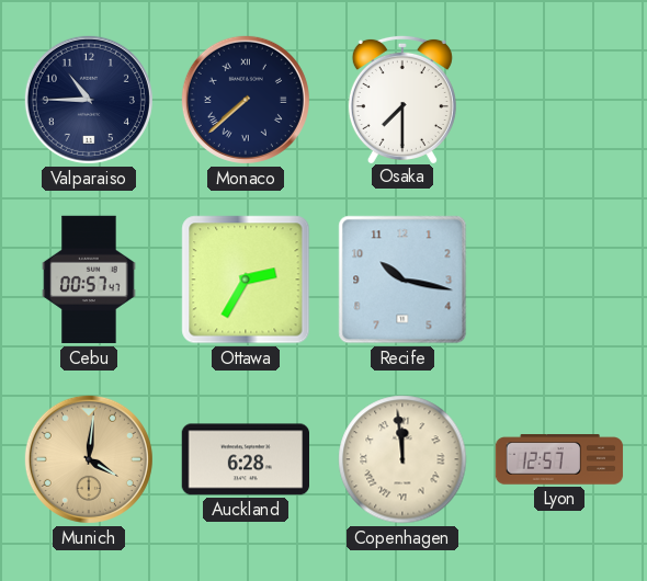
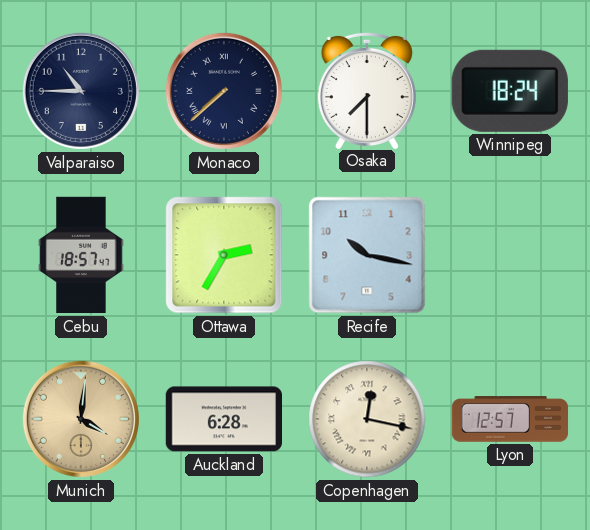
Winnipeg: none -> 18:24
Cebu: 00:57 -> 18:57
Copenhagen: 11:59 -> 12:17
